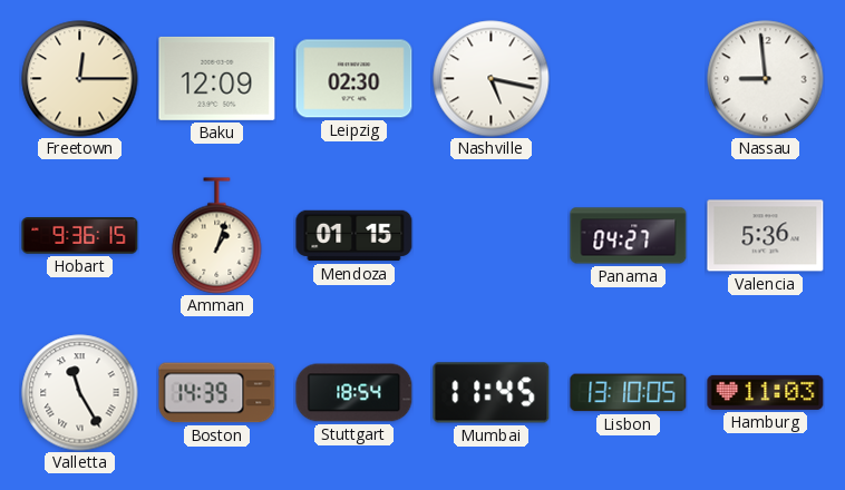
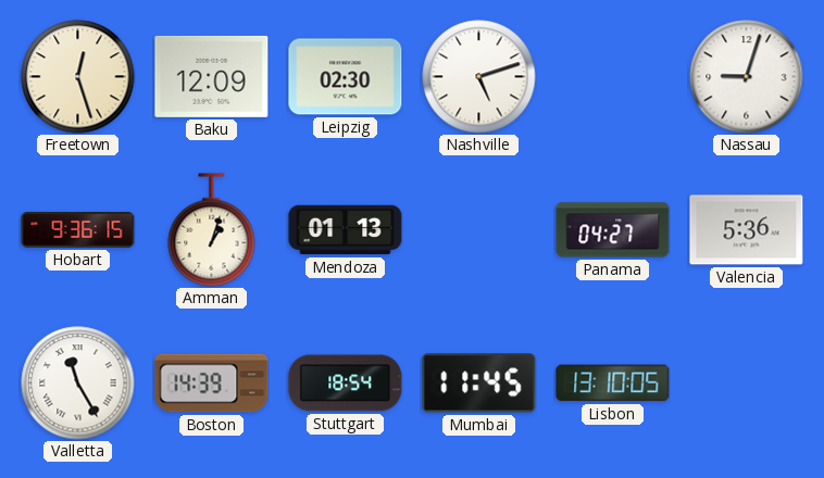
Freetown: 12:15 -> 12:27
Nashville: 5:17 -> 5:12
Nassau: 8:59 -> 9:03
Mendoza: 01:15 -> 01:13
Hamburg: 11:03 -> none
